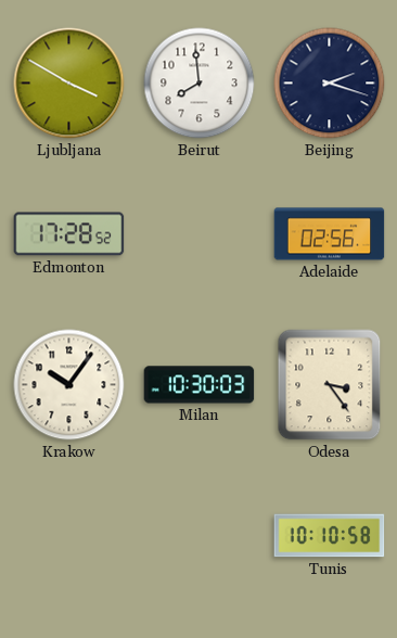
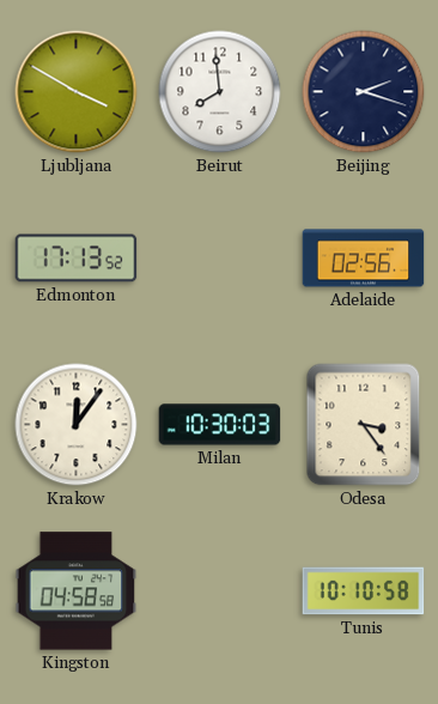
Edmonton: 17:28 -> 17:13
Krakow: 10:06 -> 12:06
Kingston: none -> 04:58
